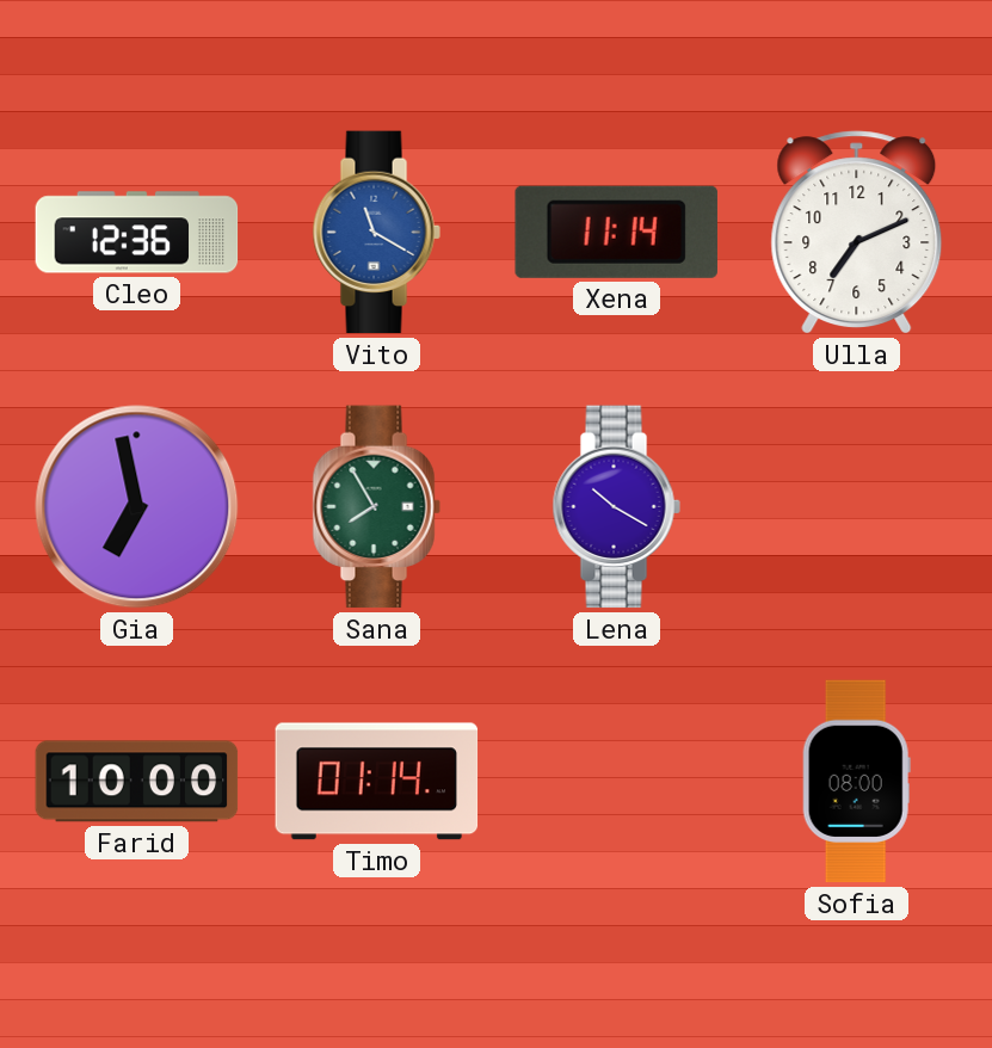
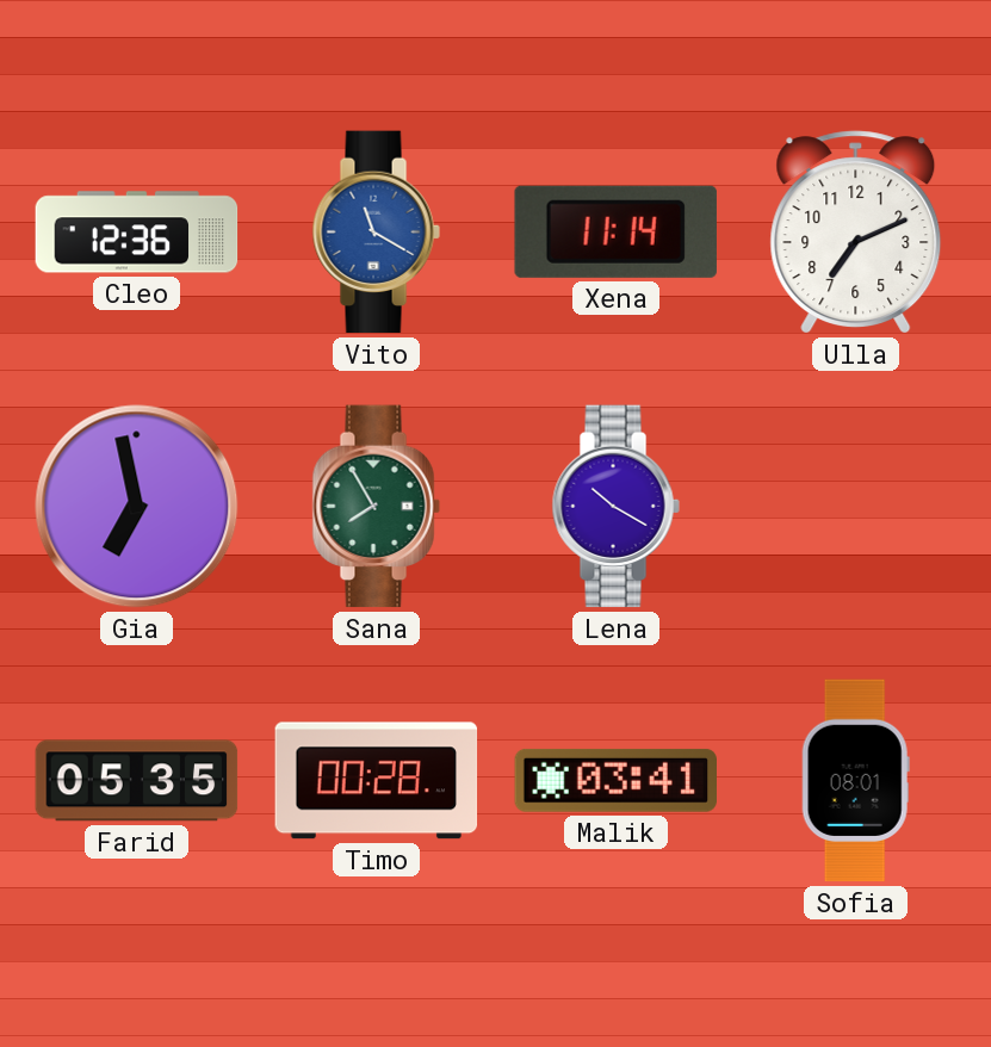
Farid: 10:00 -> 05:35
Timo: 01:14 -> 00:28
Malik: none -> 03:41
Sofia: 08:00 -> 08:01
